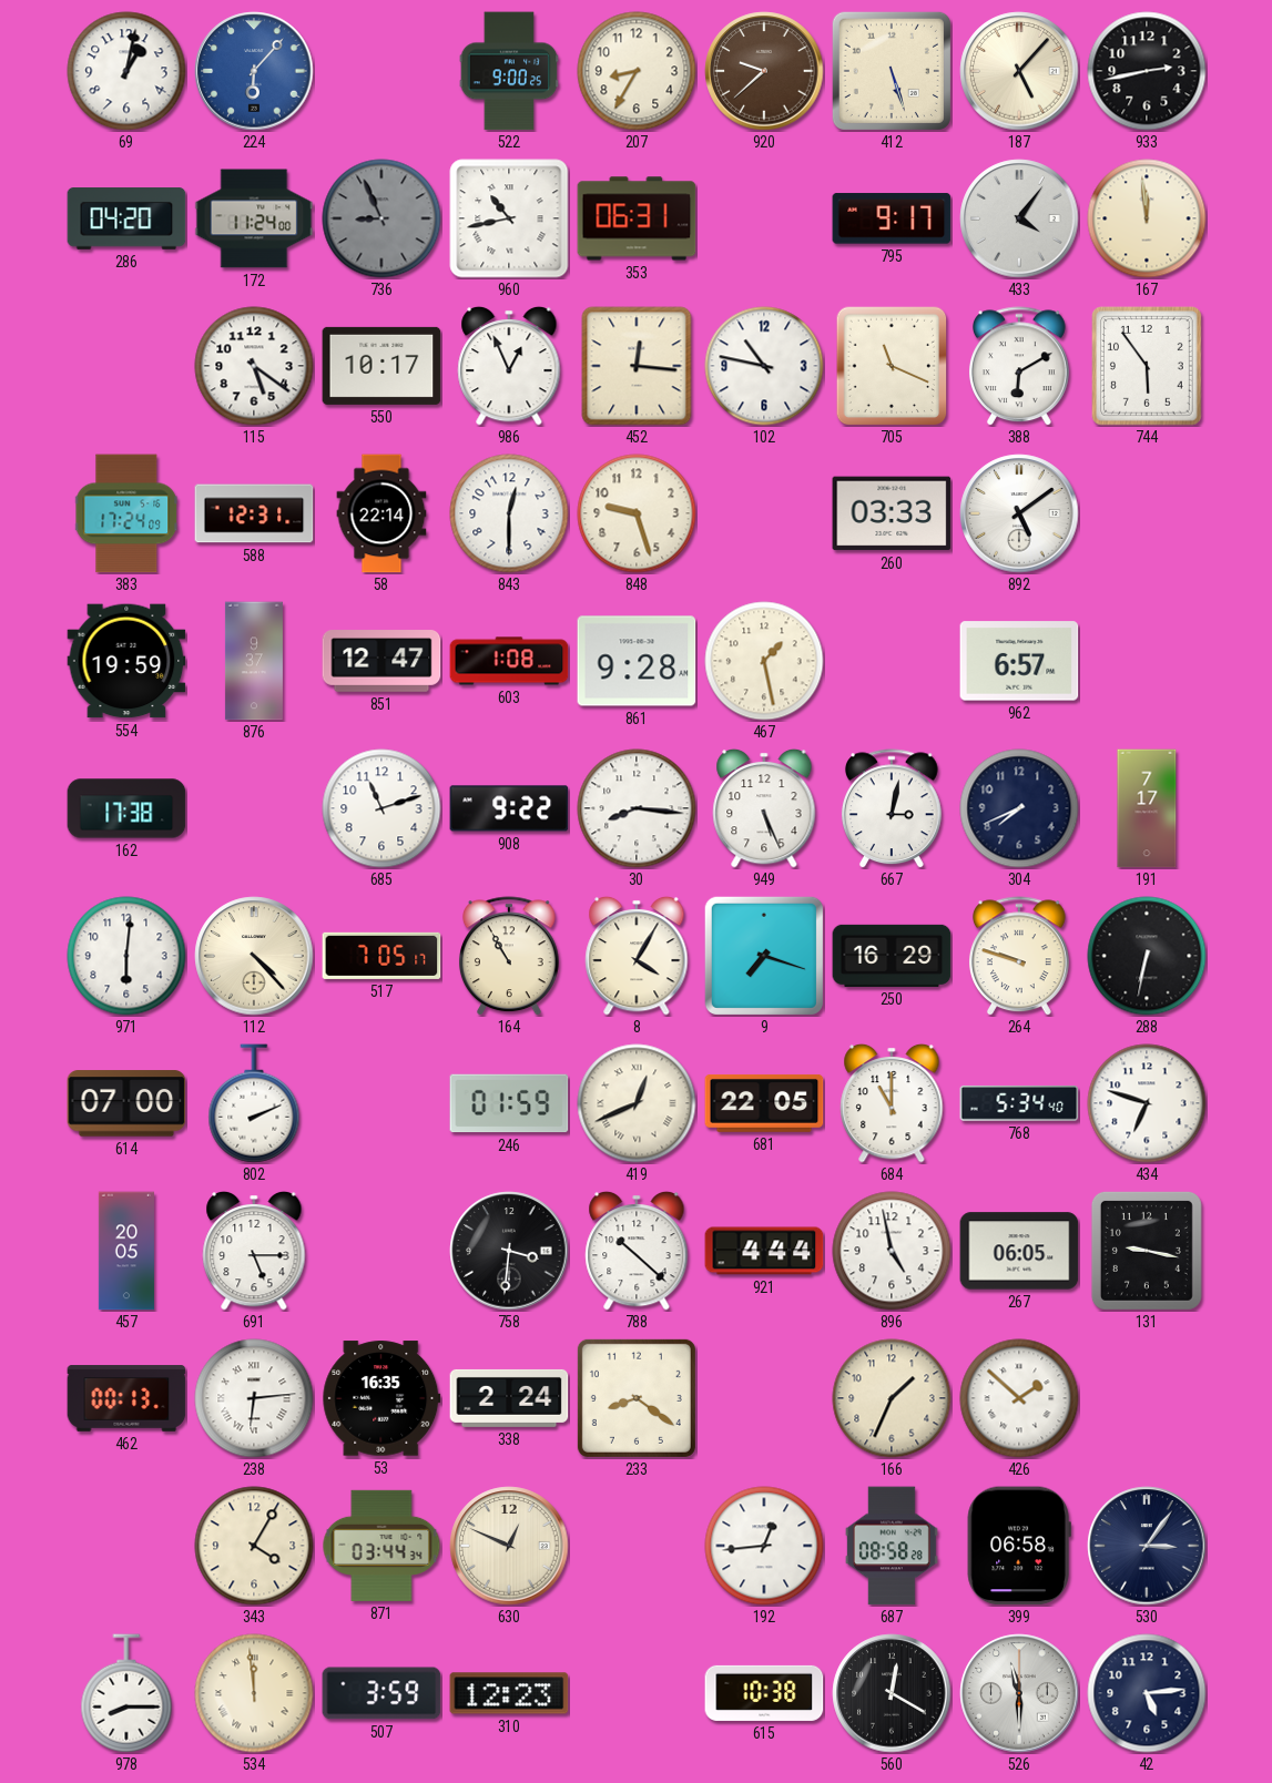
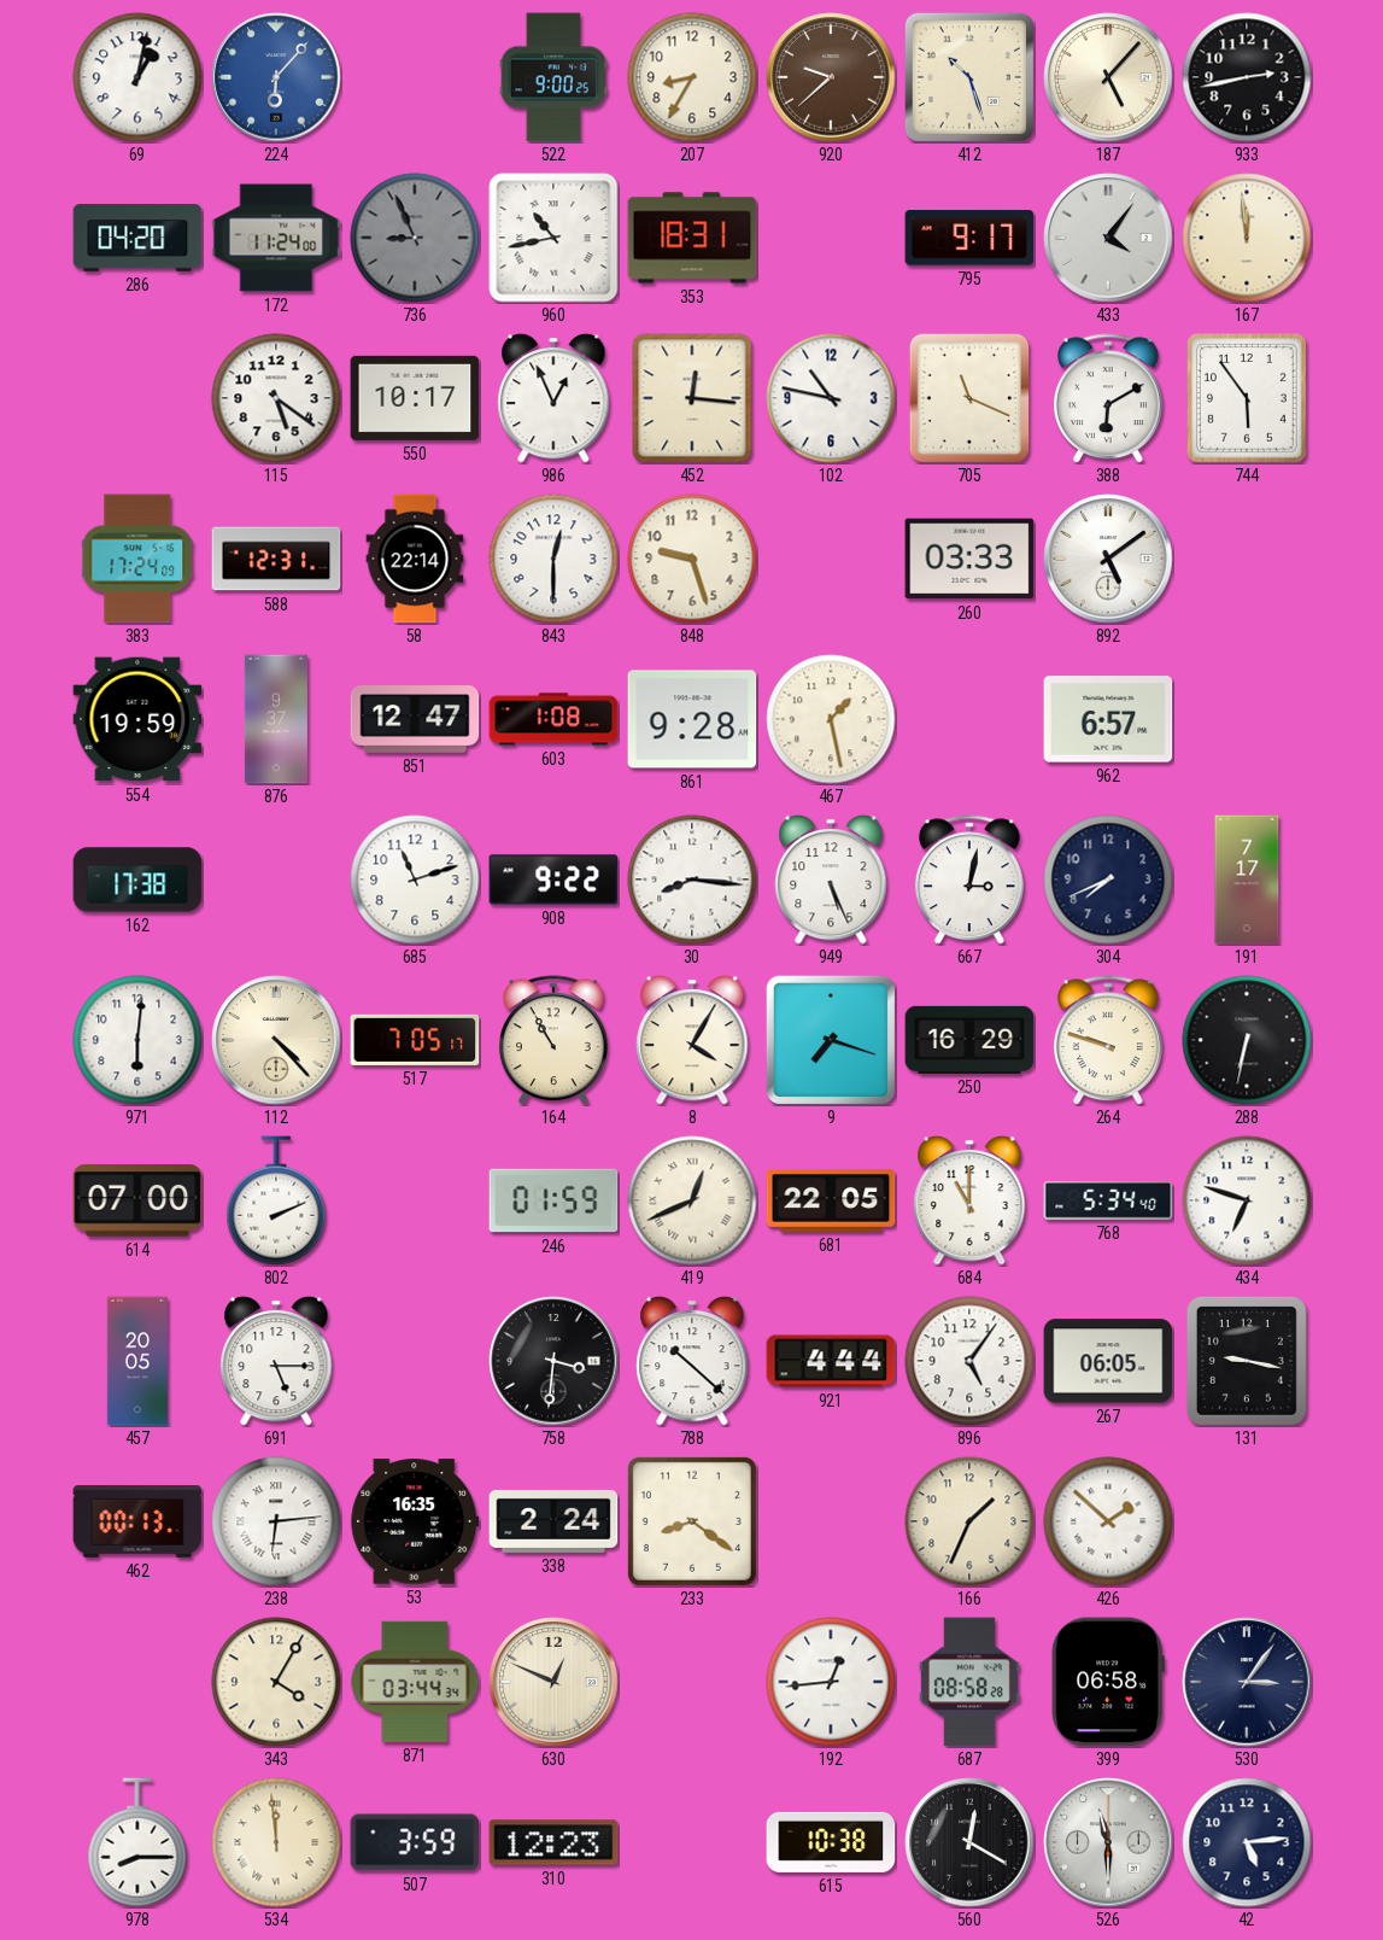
412: 5:27 -> 10:27
353: 06:31 -> 18:31
896: 4:58 -> 5:06
